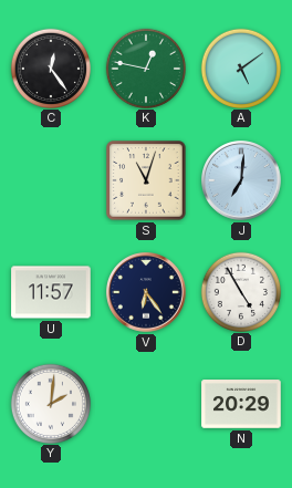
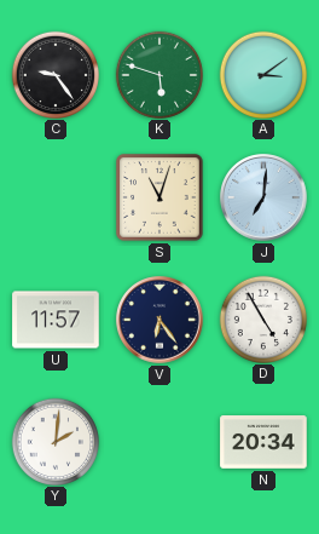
C: 12:24 -> 9:24
K: 12:47 -> 5:48
A: 5:09 -> 3:09
N: 20:29 -> 20:34
